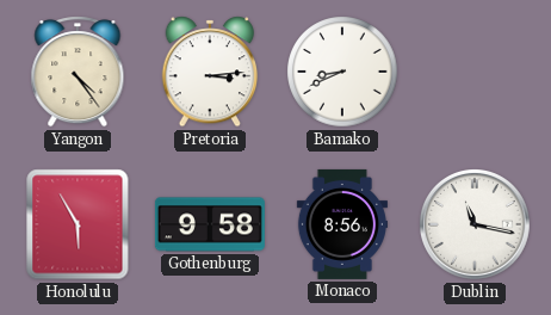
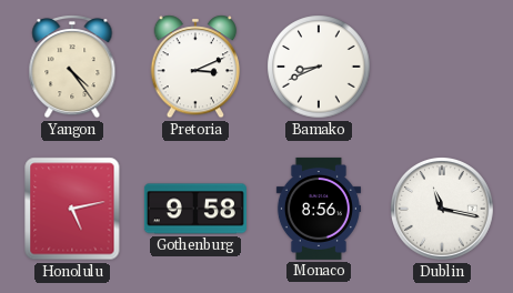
Pretoria: 3:14 -> 3:11
Honolulu: 5:55 -> 5:13
